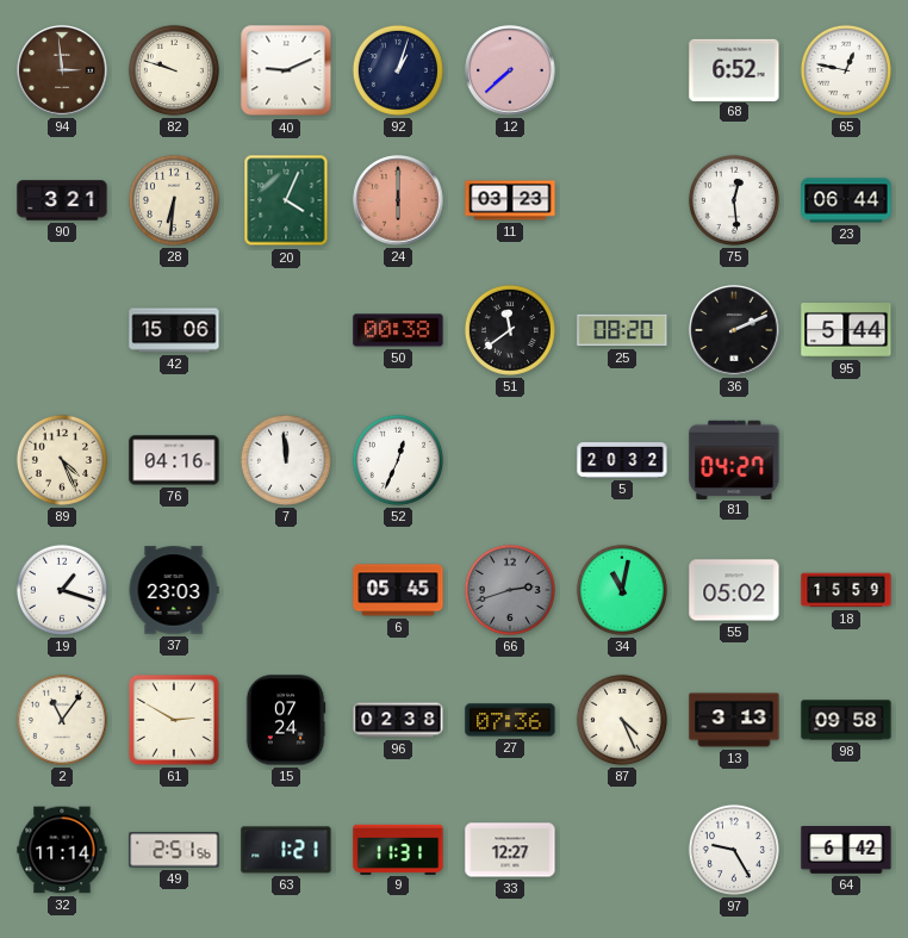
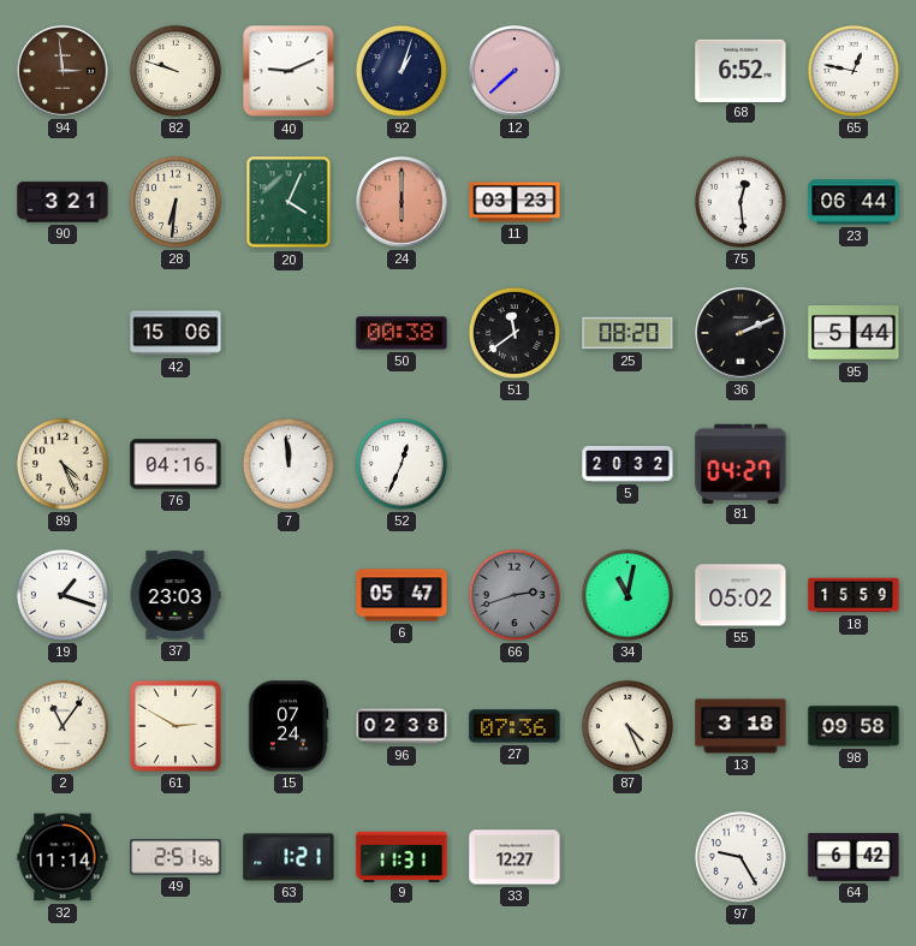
6: 05:45 -> 05:47
13: 3:13 -> 3:18
